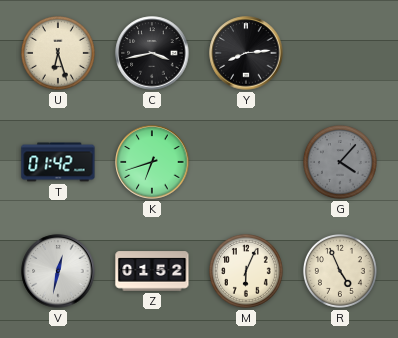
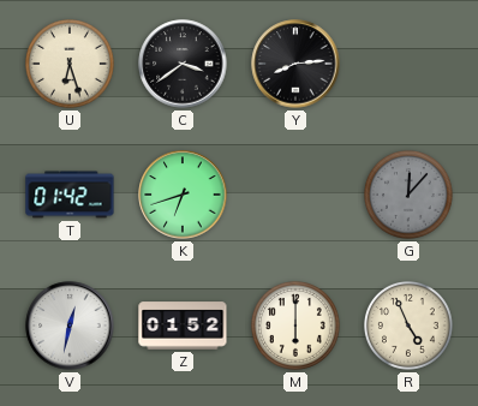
C: 3:43 -> 3:39
G: 4:07 -> 12:07
M: 6:04 -> 6:00
